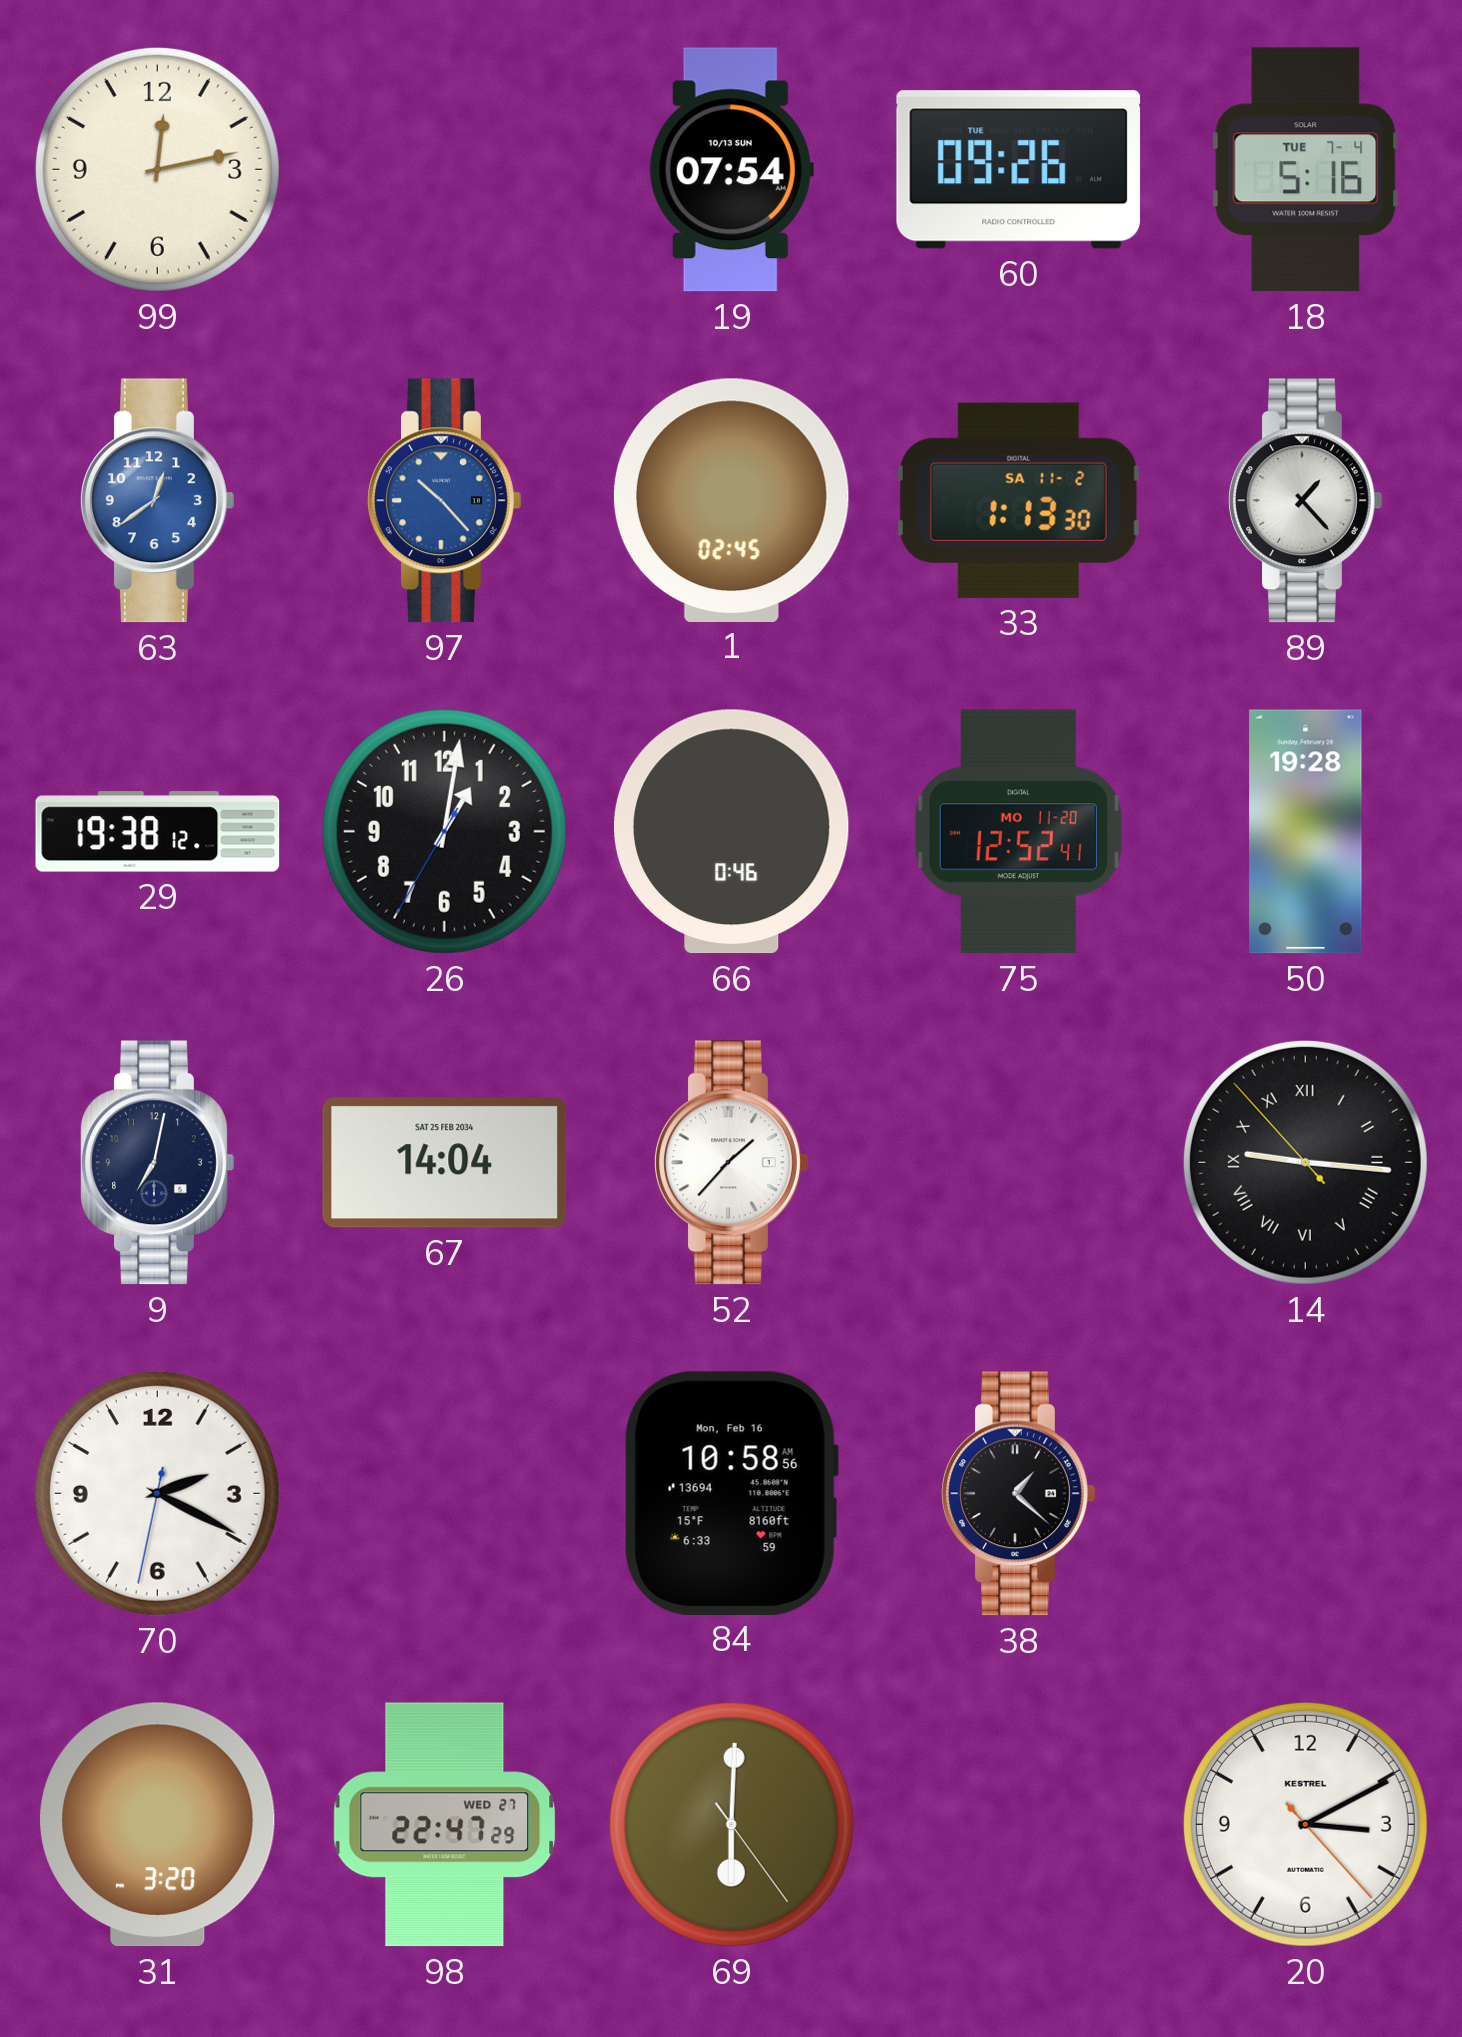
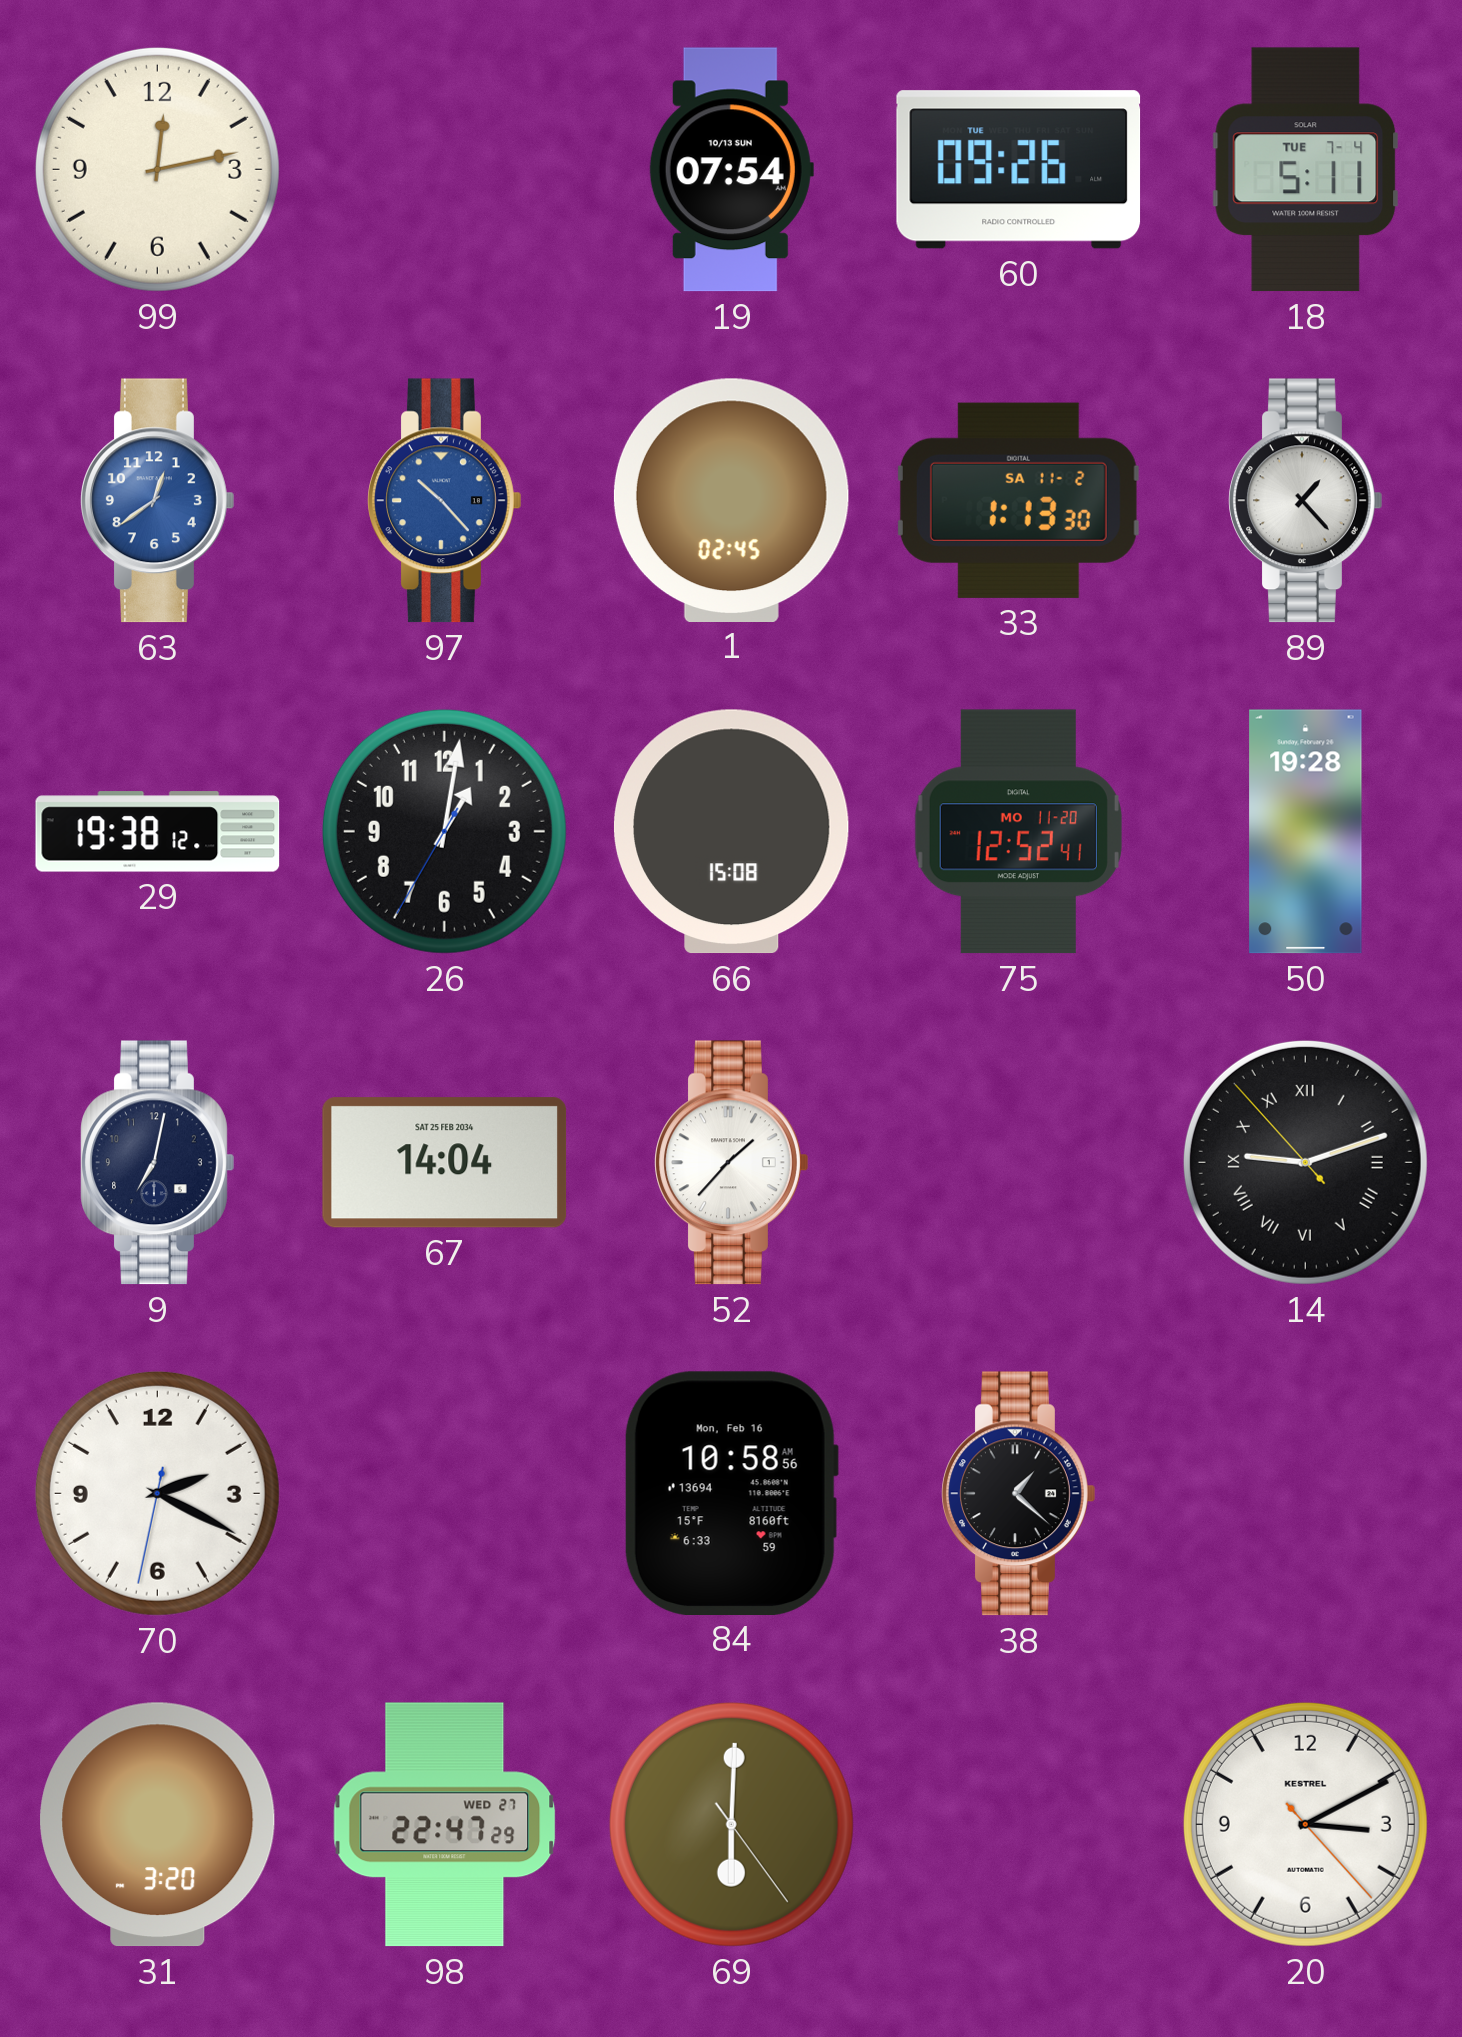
18: 5:16 -> 5:11
66: 0:46 -> 15:08
14: 9:15 -> 9:11
